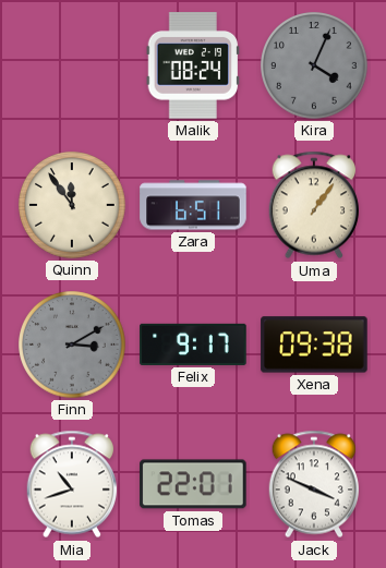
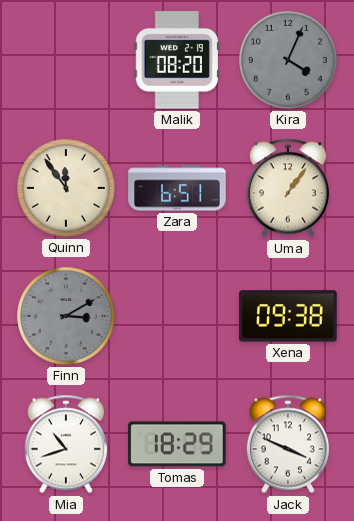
Malik: 08:24 -> 08:20
Felix: 9:17 -> none
Tomas: 22:01 -> 18:29
